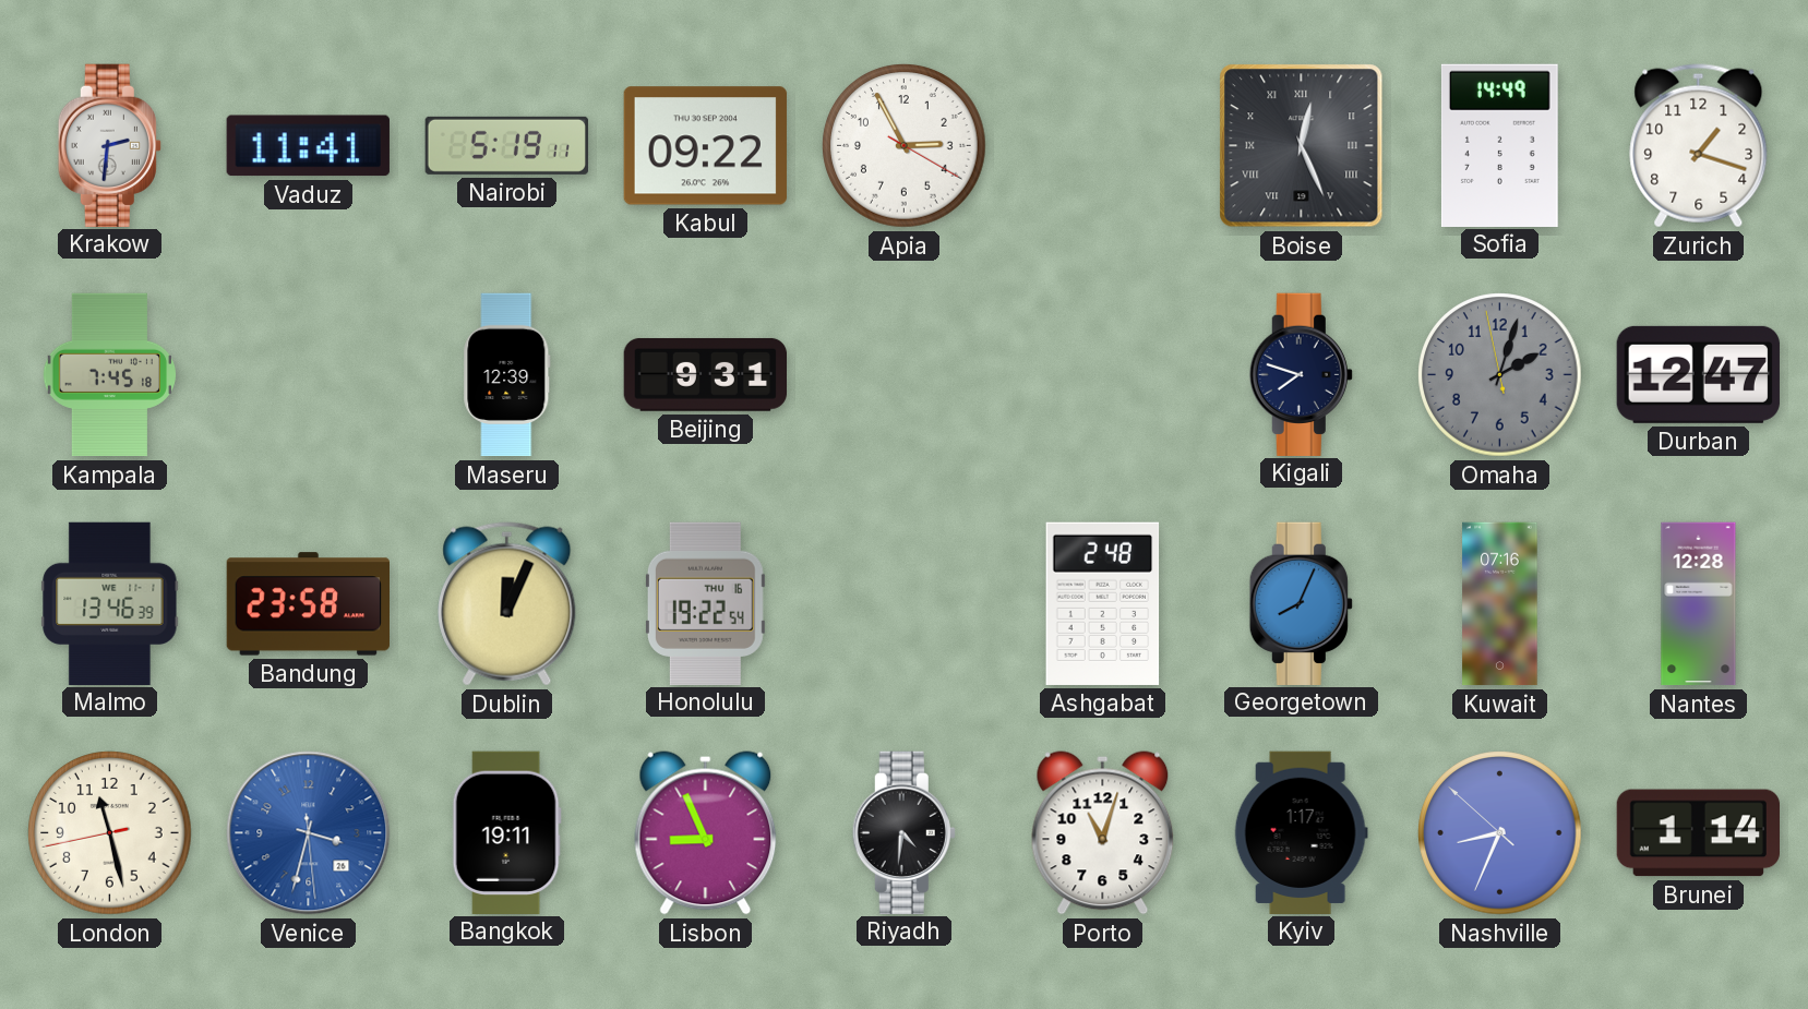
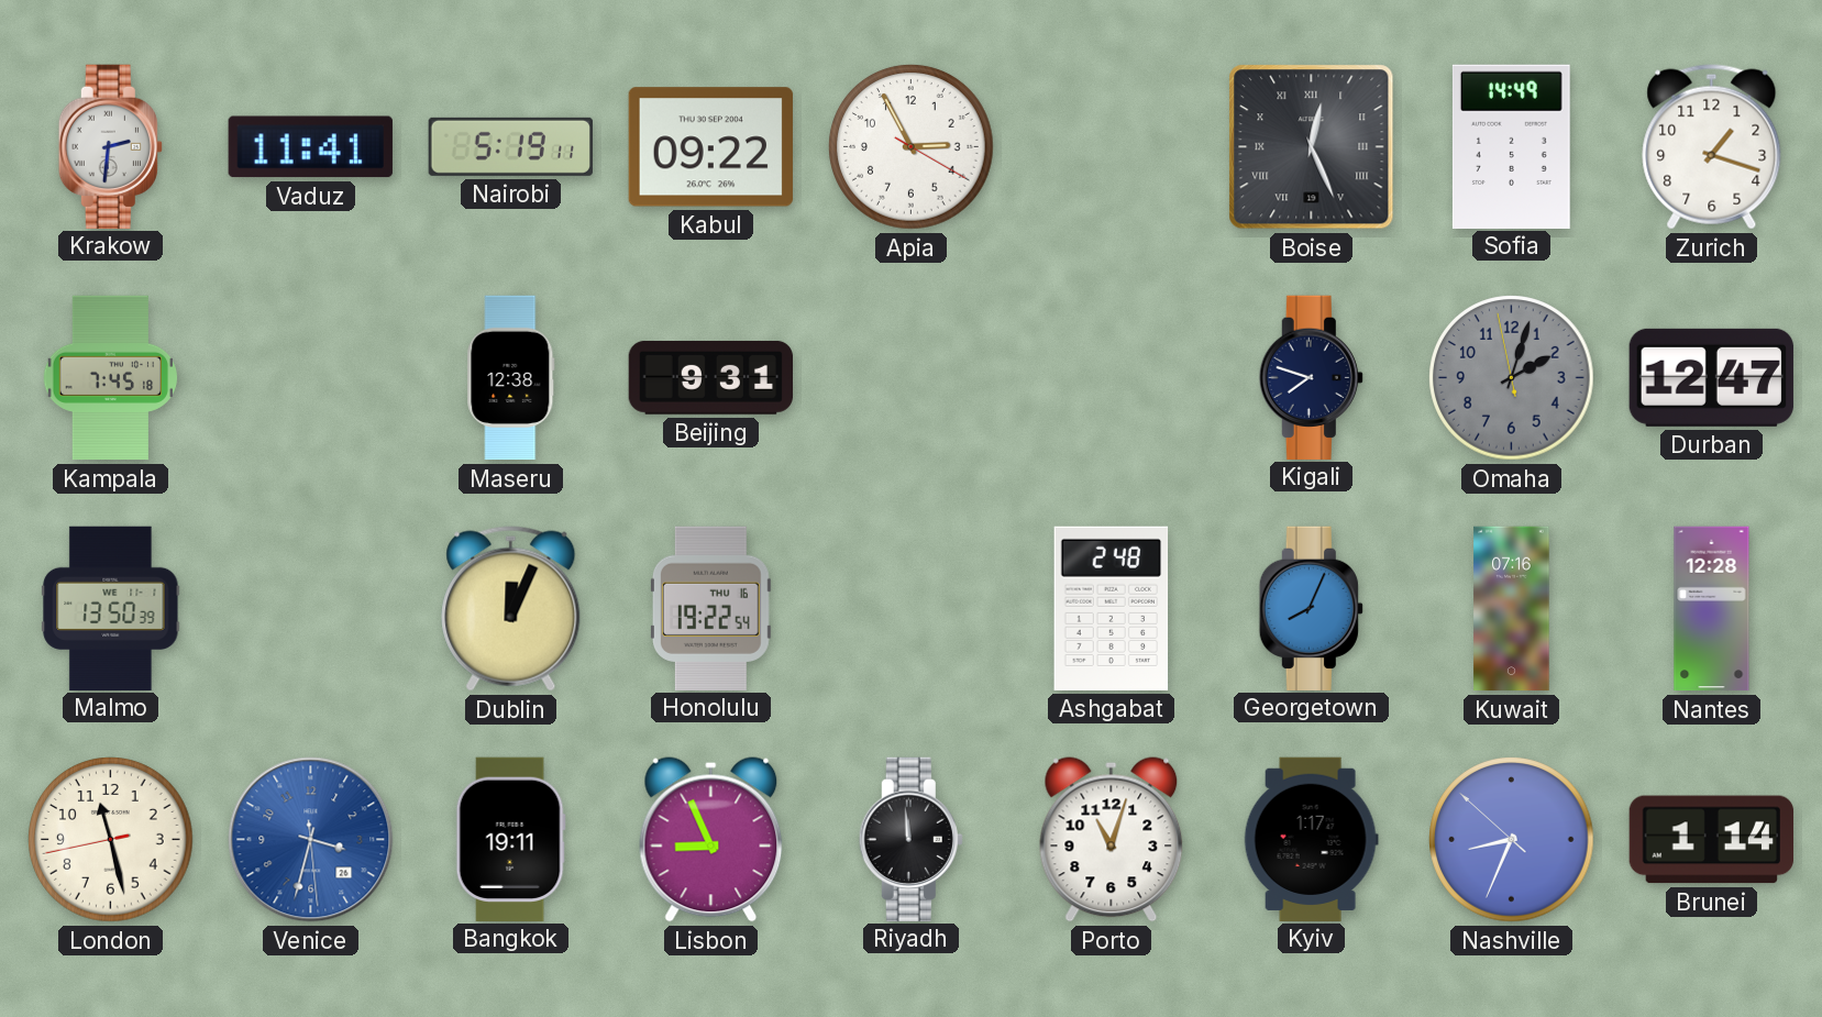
Maseru: 12:39 -> 12:38
Malmo: 13:46 -> 13:50
Bandung: 23:58 -> none
Riyadh: 4:31 -> 11:59
